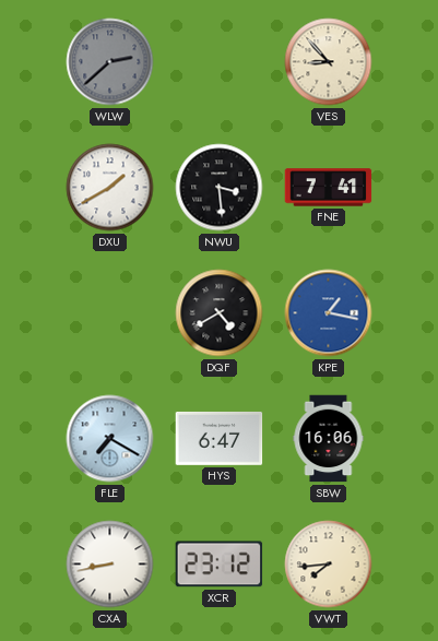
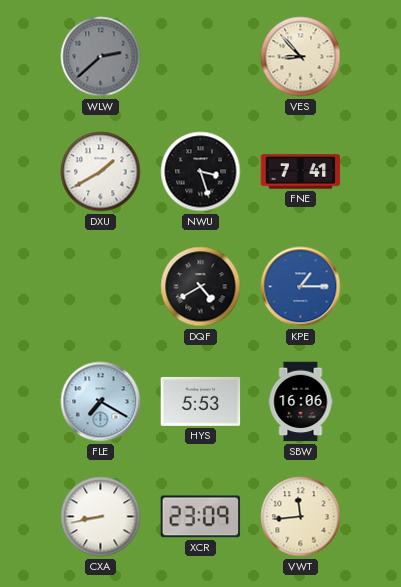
NWU: 3:29 -> 3:27
KPE: 1:17 -> 1:15
HYS: 6:47 -> 5:53
XCR: 23:12 -> 23:09
VWT: 7:44 -> 11:44
